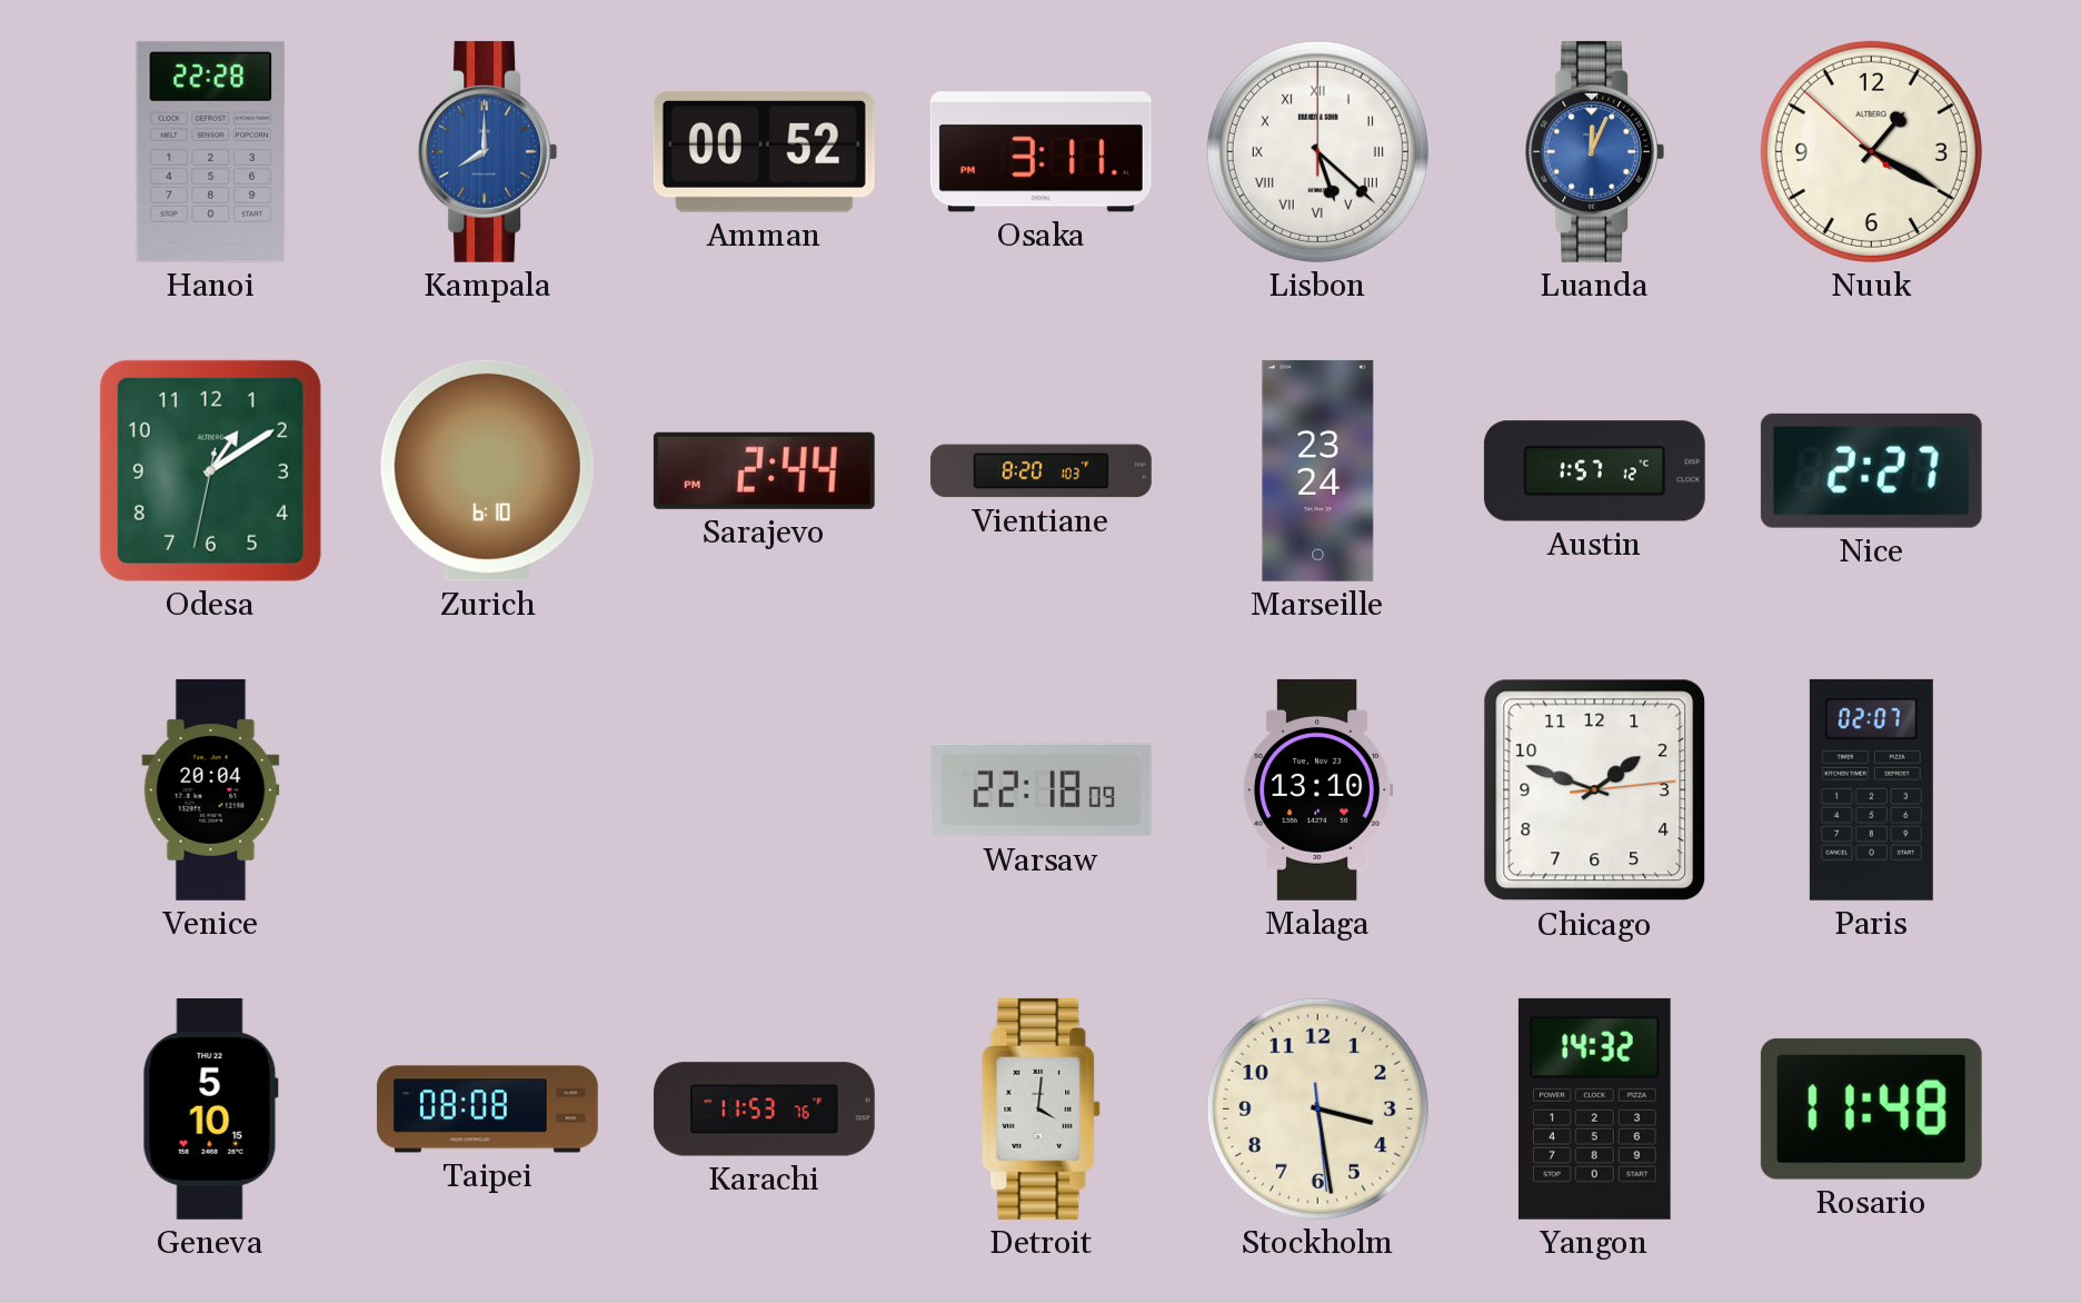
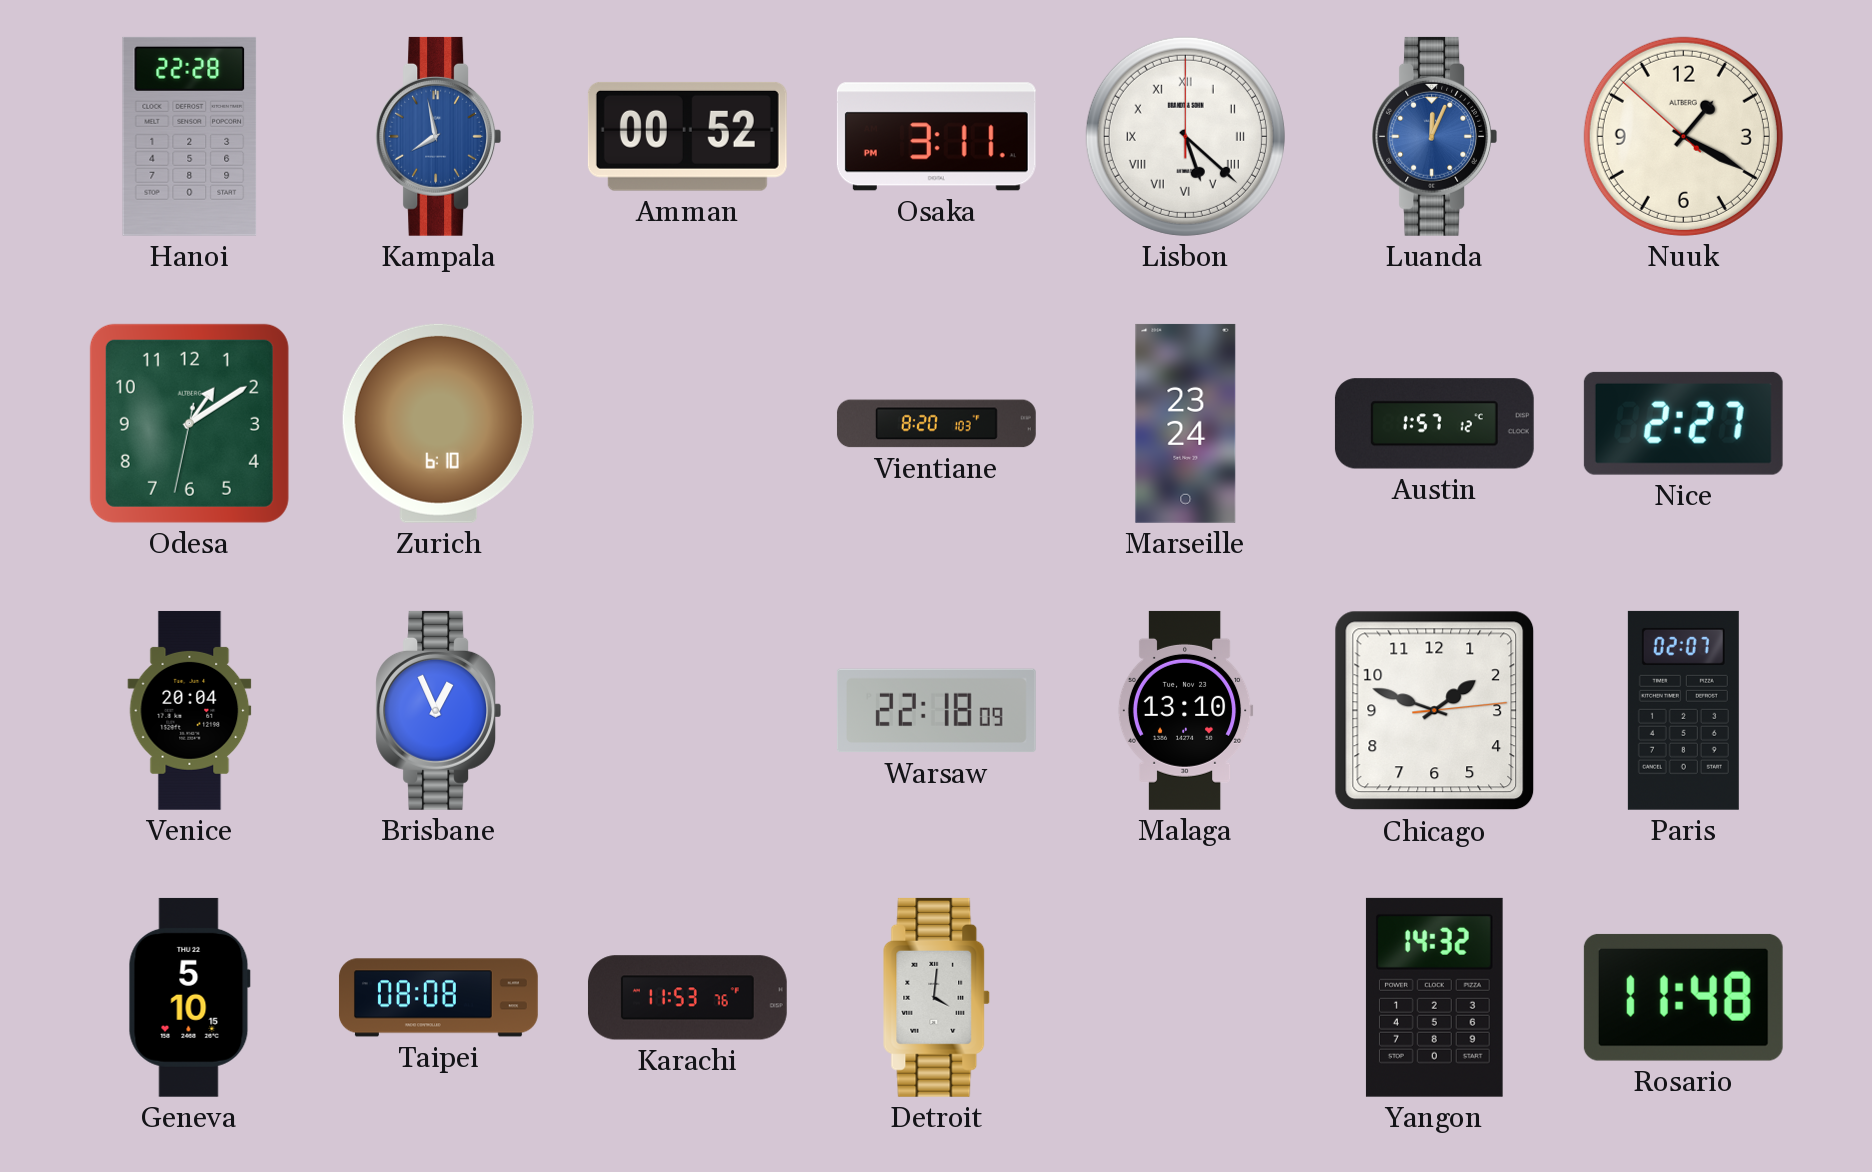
Kampala: 8:00 -> 7:58
Sarajevo: 2:44 -> none
Brisbane: none -> 12:56
Stockholm: 3:28 -> none
